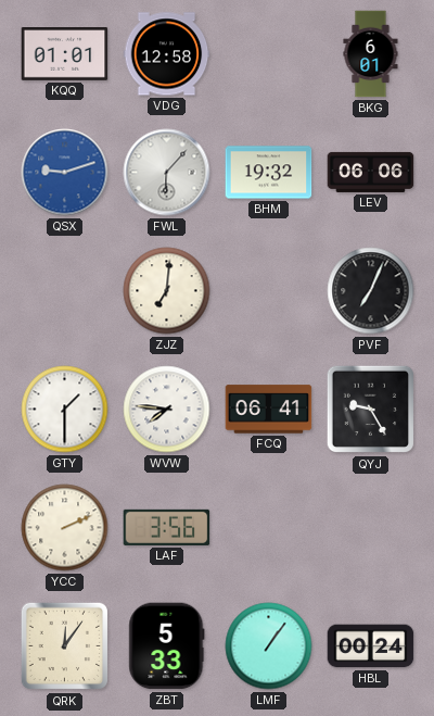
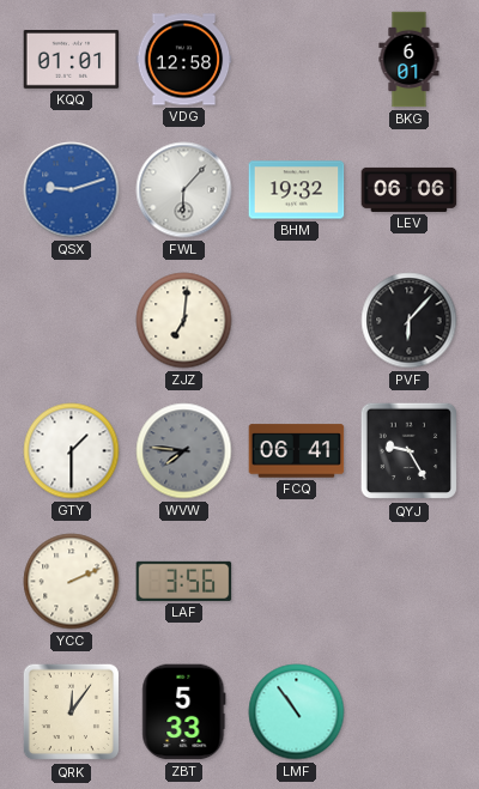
PVF: 7:04 -> 6:07
WVW dial: white -> grey
LMF: 1:06 -> 10:54
HBL: 00:24 -> none
